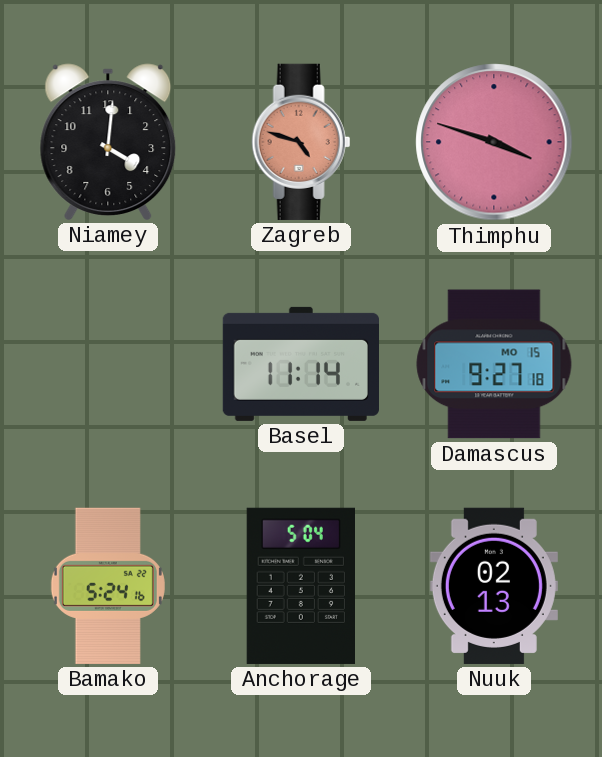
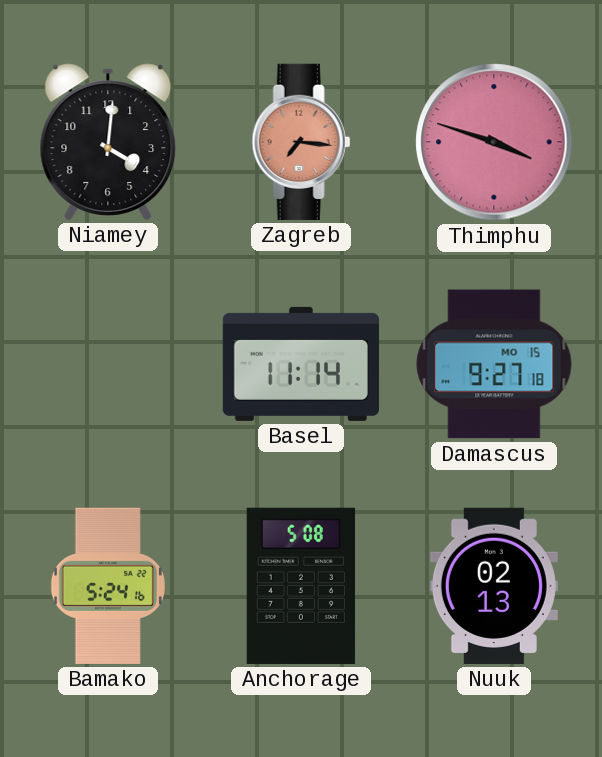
Zagreb: 4:48 -> 7:16
Anchorage: 5:04 -> 5:08
